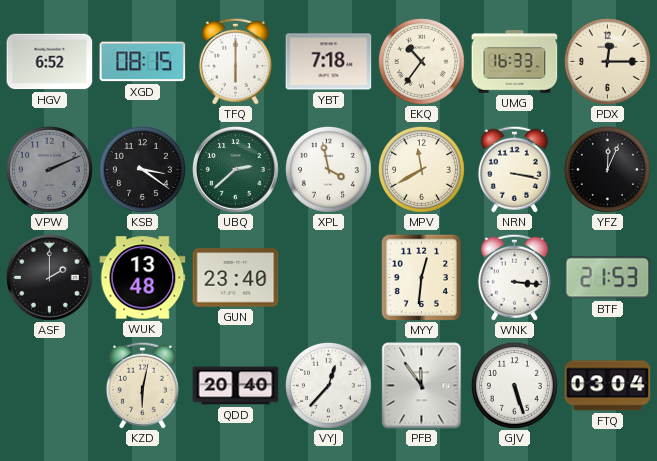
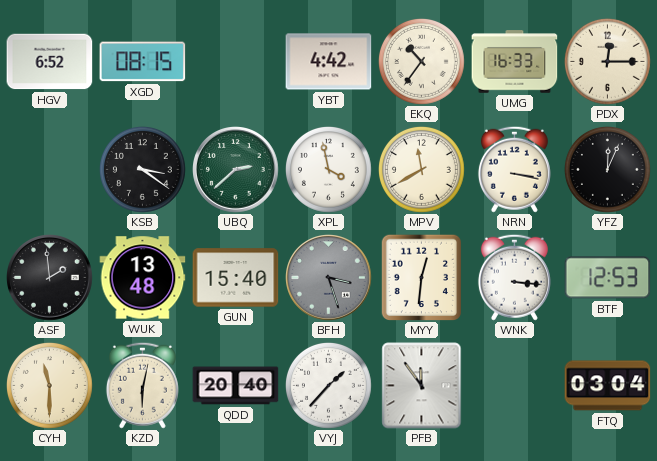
TFQ: 6:00 -> none
YBT: 7:18 -> 4:42
VPW: 2:11 -> none
ASF: 2:00 -> 1:59
GUN: 23:40 -> 15:40
BFH: none -> 3:27
BTF: 21:53 -> 12:53
CYH: none -> 11:30
VYJ: 12:37 -> 1:37
GJV: 5:27 -> none
